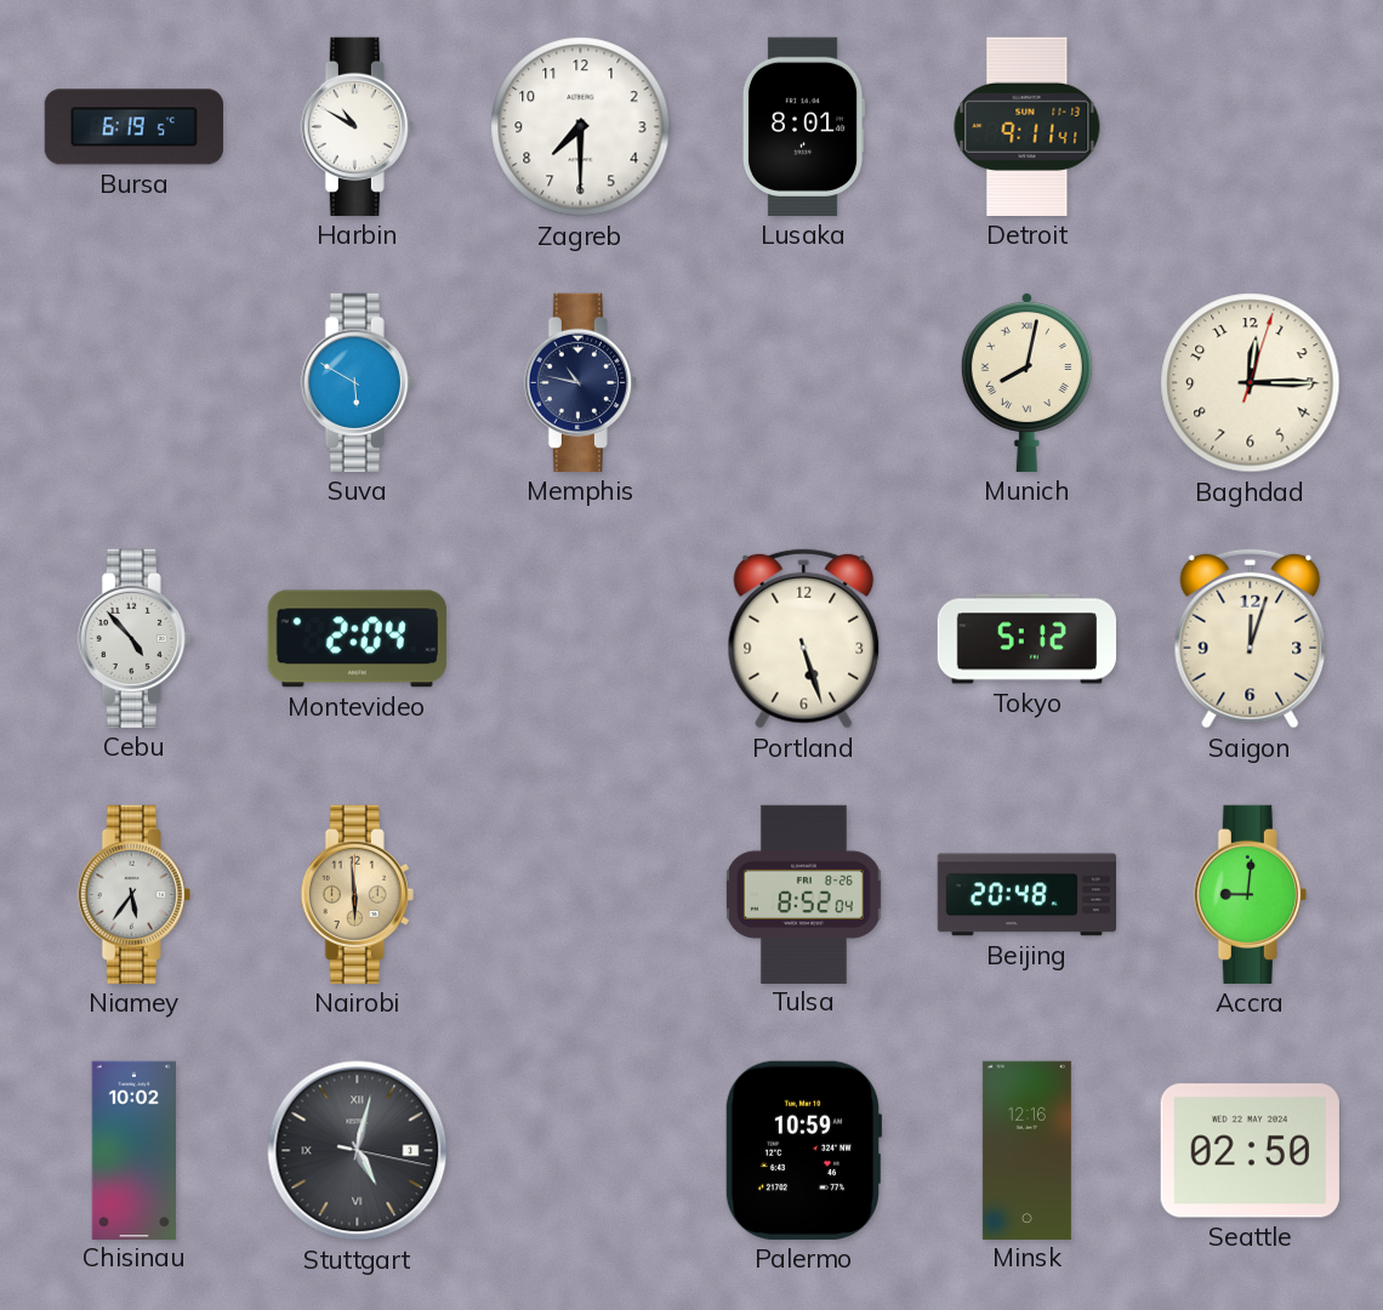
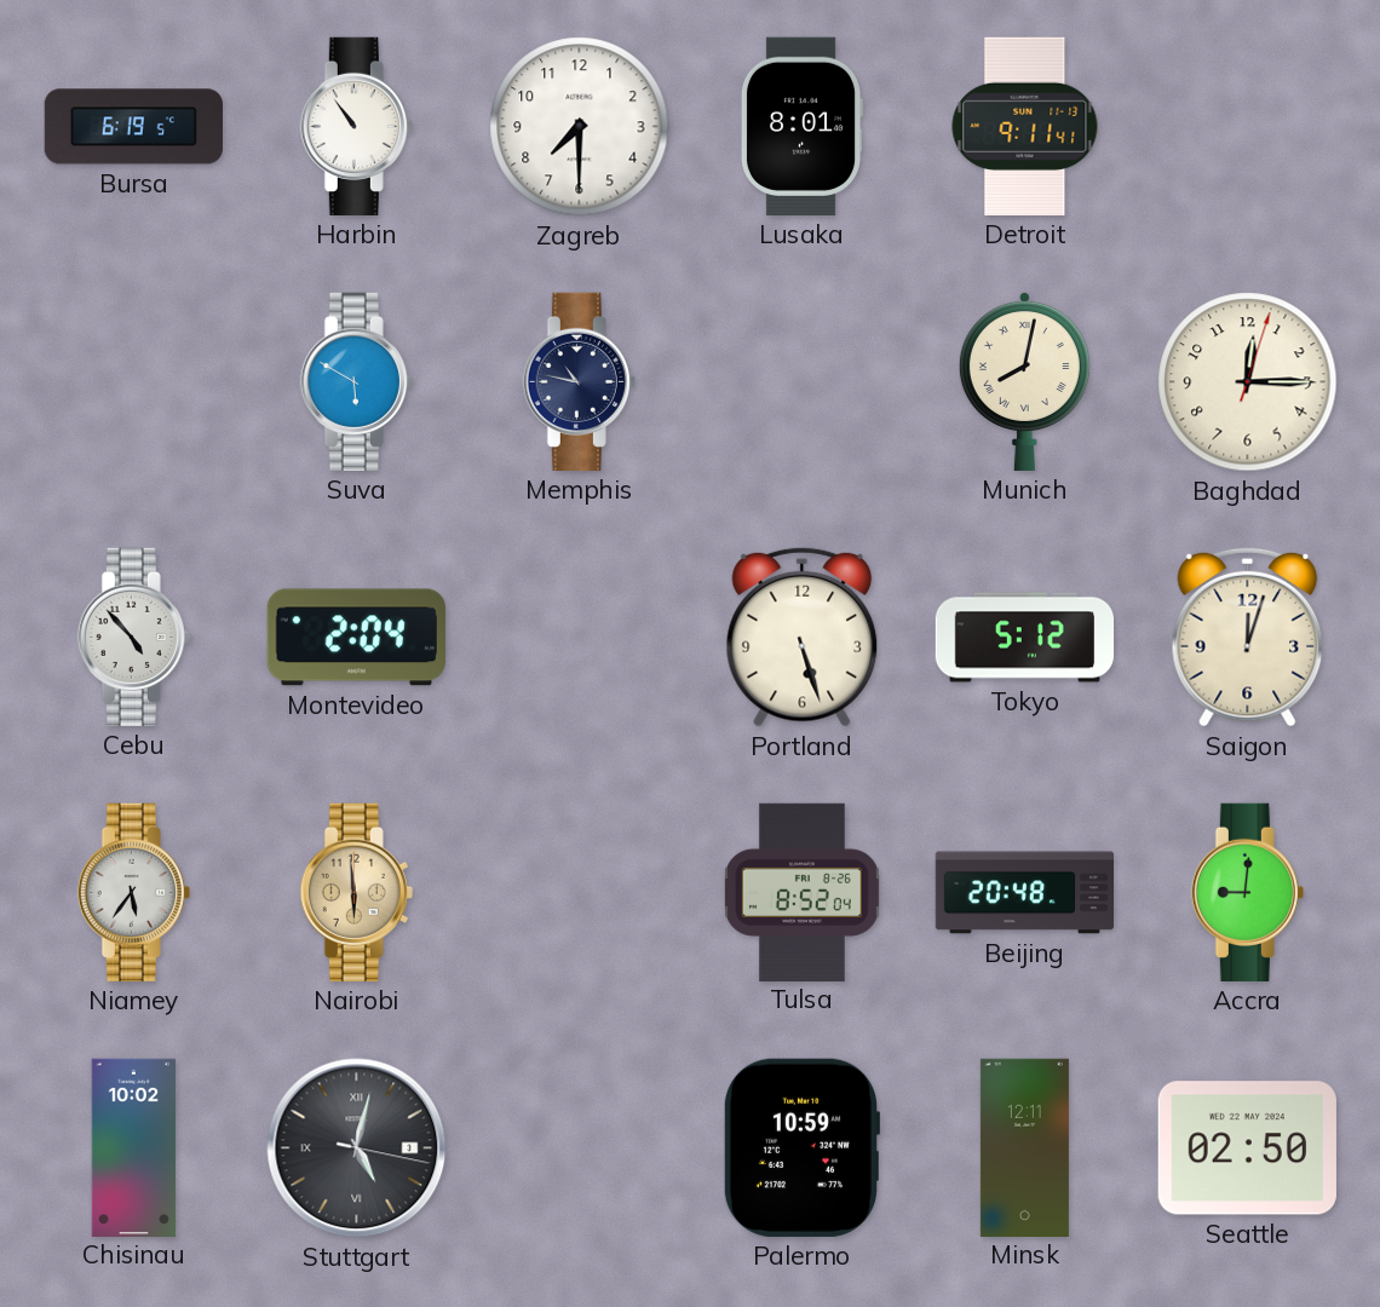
Harbin: 10:50 -> 10:54
Minsk: 12:16 -> 12:11
